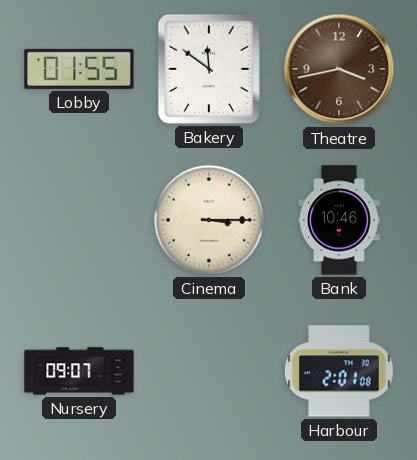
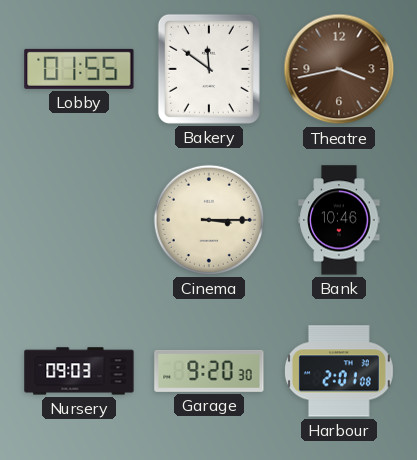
Nursery: 09:07 -> 09:03
Garage: none -> 9:20
